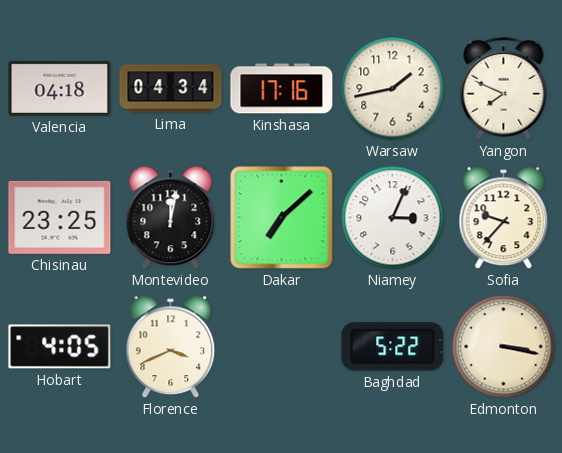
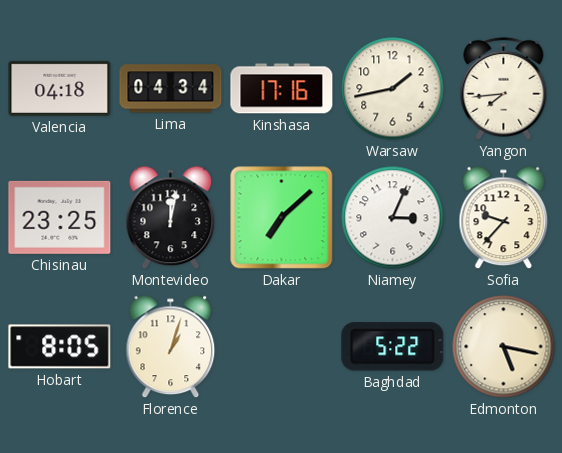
Yangon: 7:49 -> 7:44
Hobart: 4:05 -> 8:05
Florence: 3:41 -> 1:03
Edmonton: 3:17 -> 5:17
